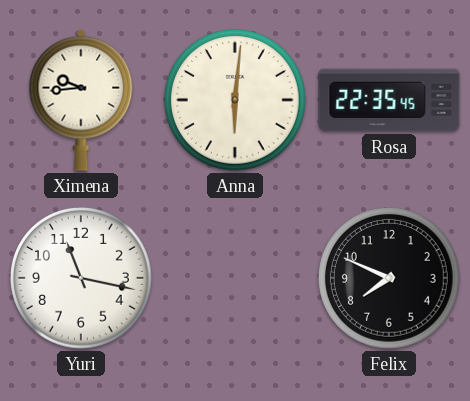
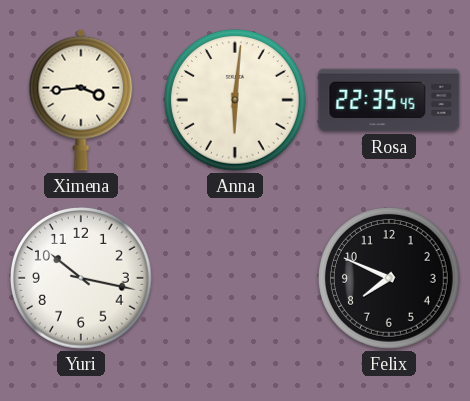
Ximena: 9:44 -> 3:44
Yuri: 11:17 -> 10:17
